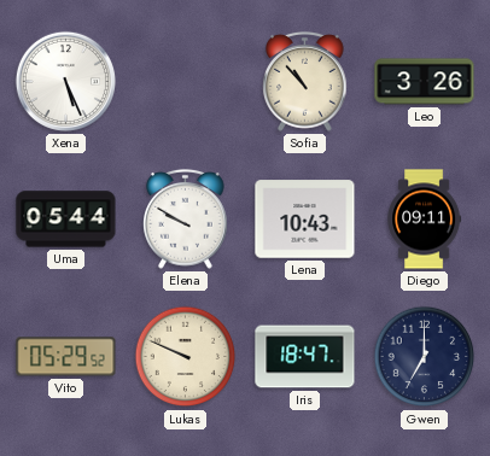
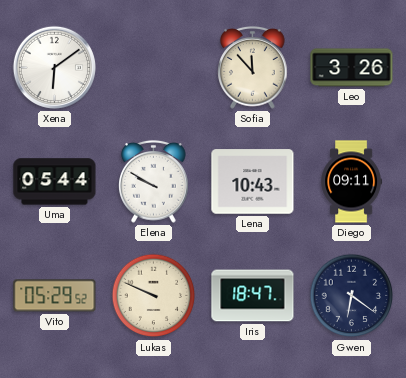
Xena: 5:26 -> 6:09
Sofia: 10:53 -> 11:53
Gwen: 7:00 -> 6:21
